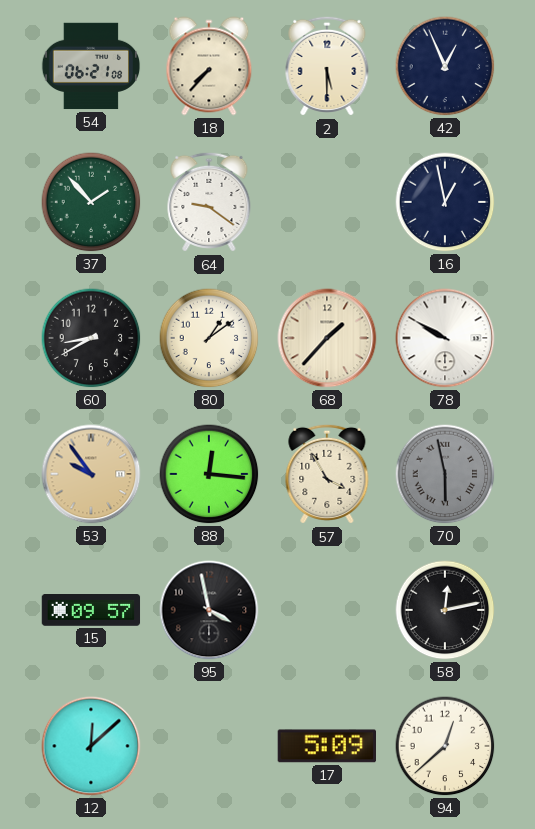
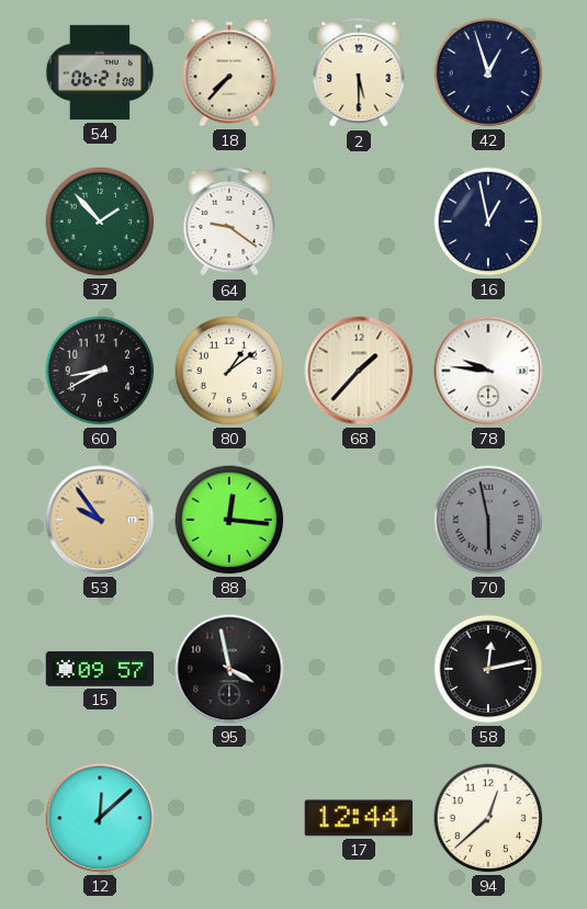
42: 12:56 -> 12:57
78: 9:50 -> 9:46
57: 3:55 -> none
17: 5:09 -> 12:44
